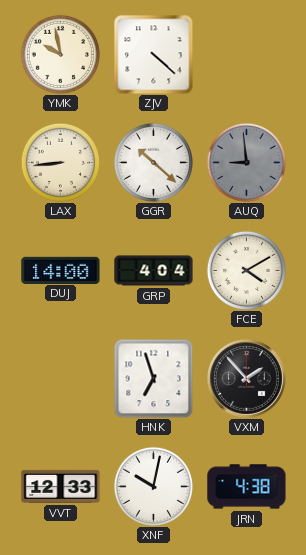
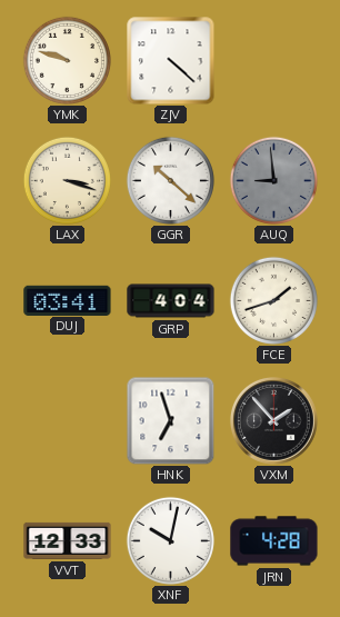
YMK: 9:58 -> 9:48
LAX: 8:44 -> 3:18
DUJ: 14:00 -> 03:41
FCE: 4:10 -> 1:42
JRN: 4:38 -> 4:28
